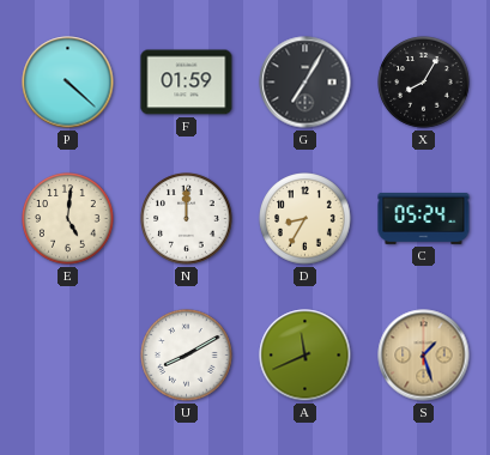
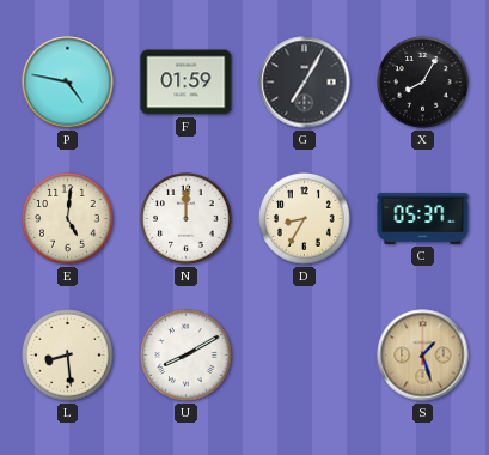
P: 4:22 -> 4:47
C: 05:24 -> 05:37
L: none -> 8:29
A: 11:41 -> none
